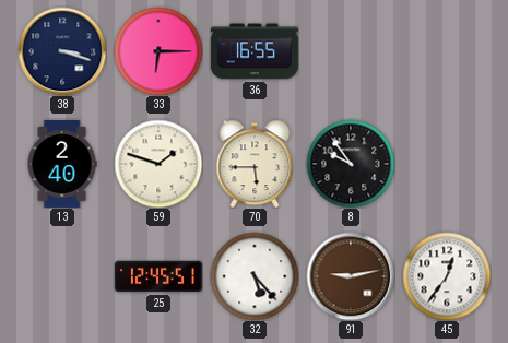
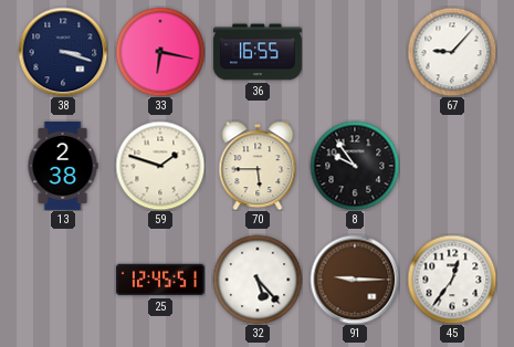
33: 6:15 -> 6:17
67: none -> 9:07
13: 2:40 -> 2:38
91: 9:13 -> 9:15
